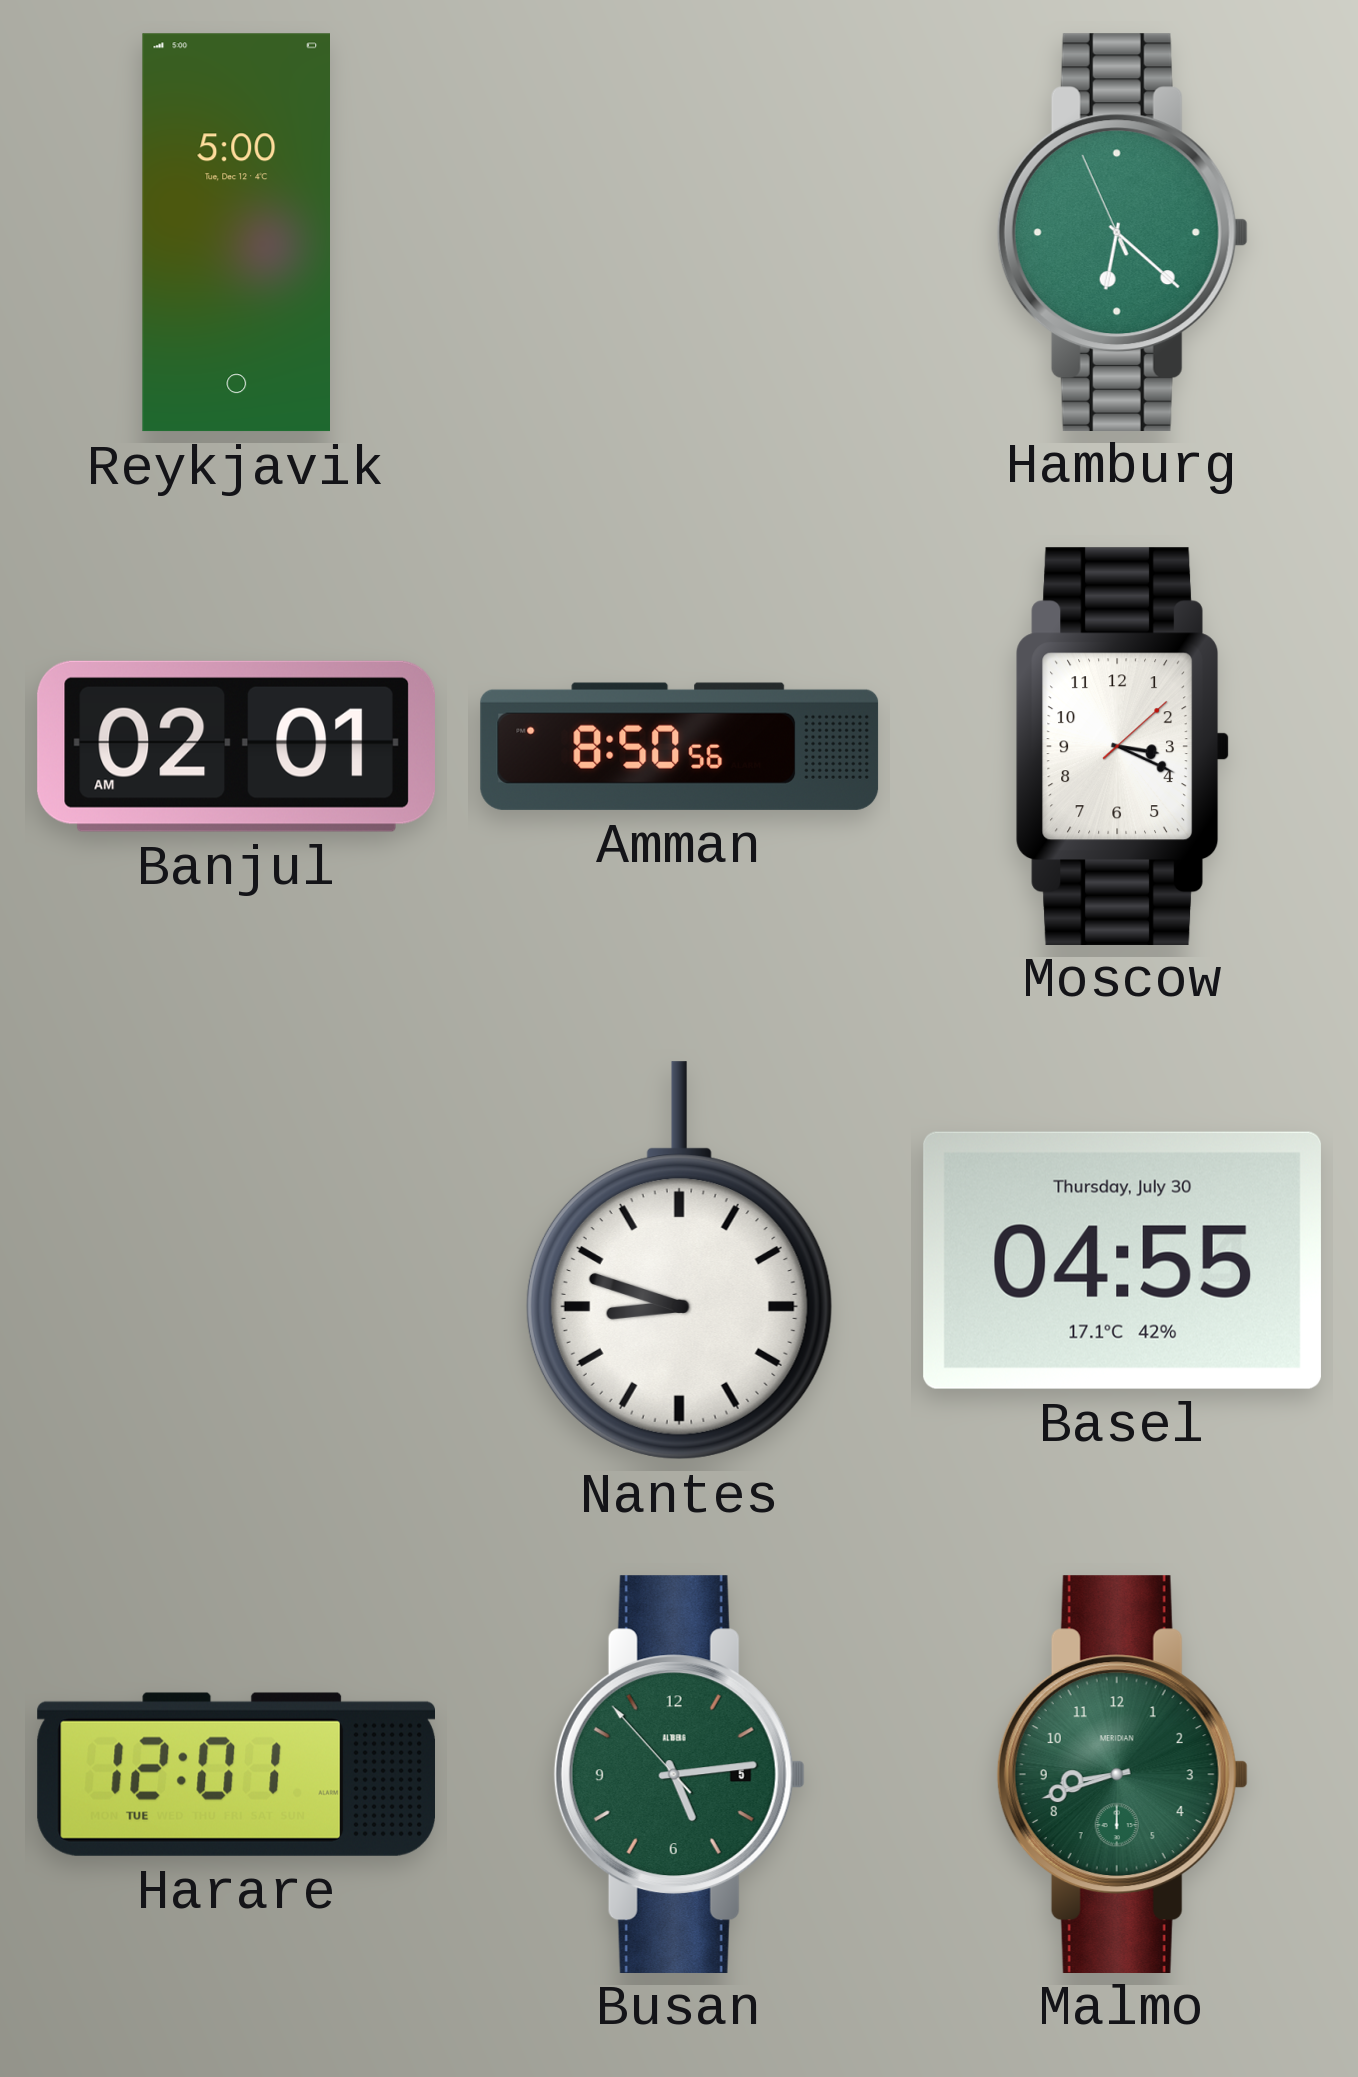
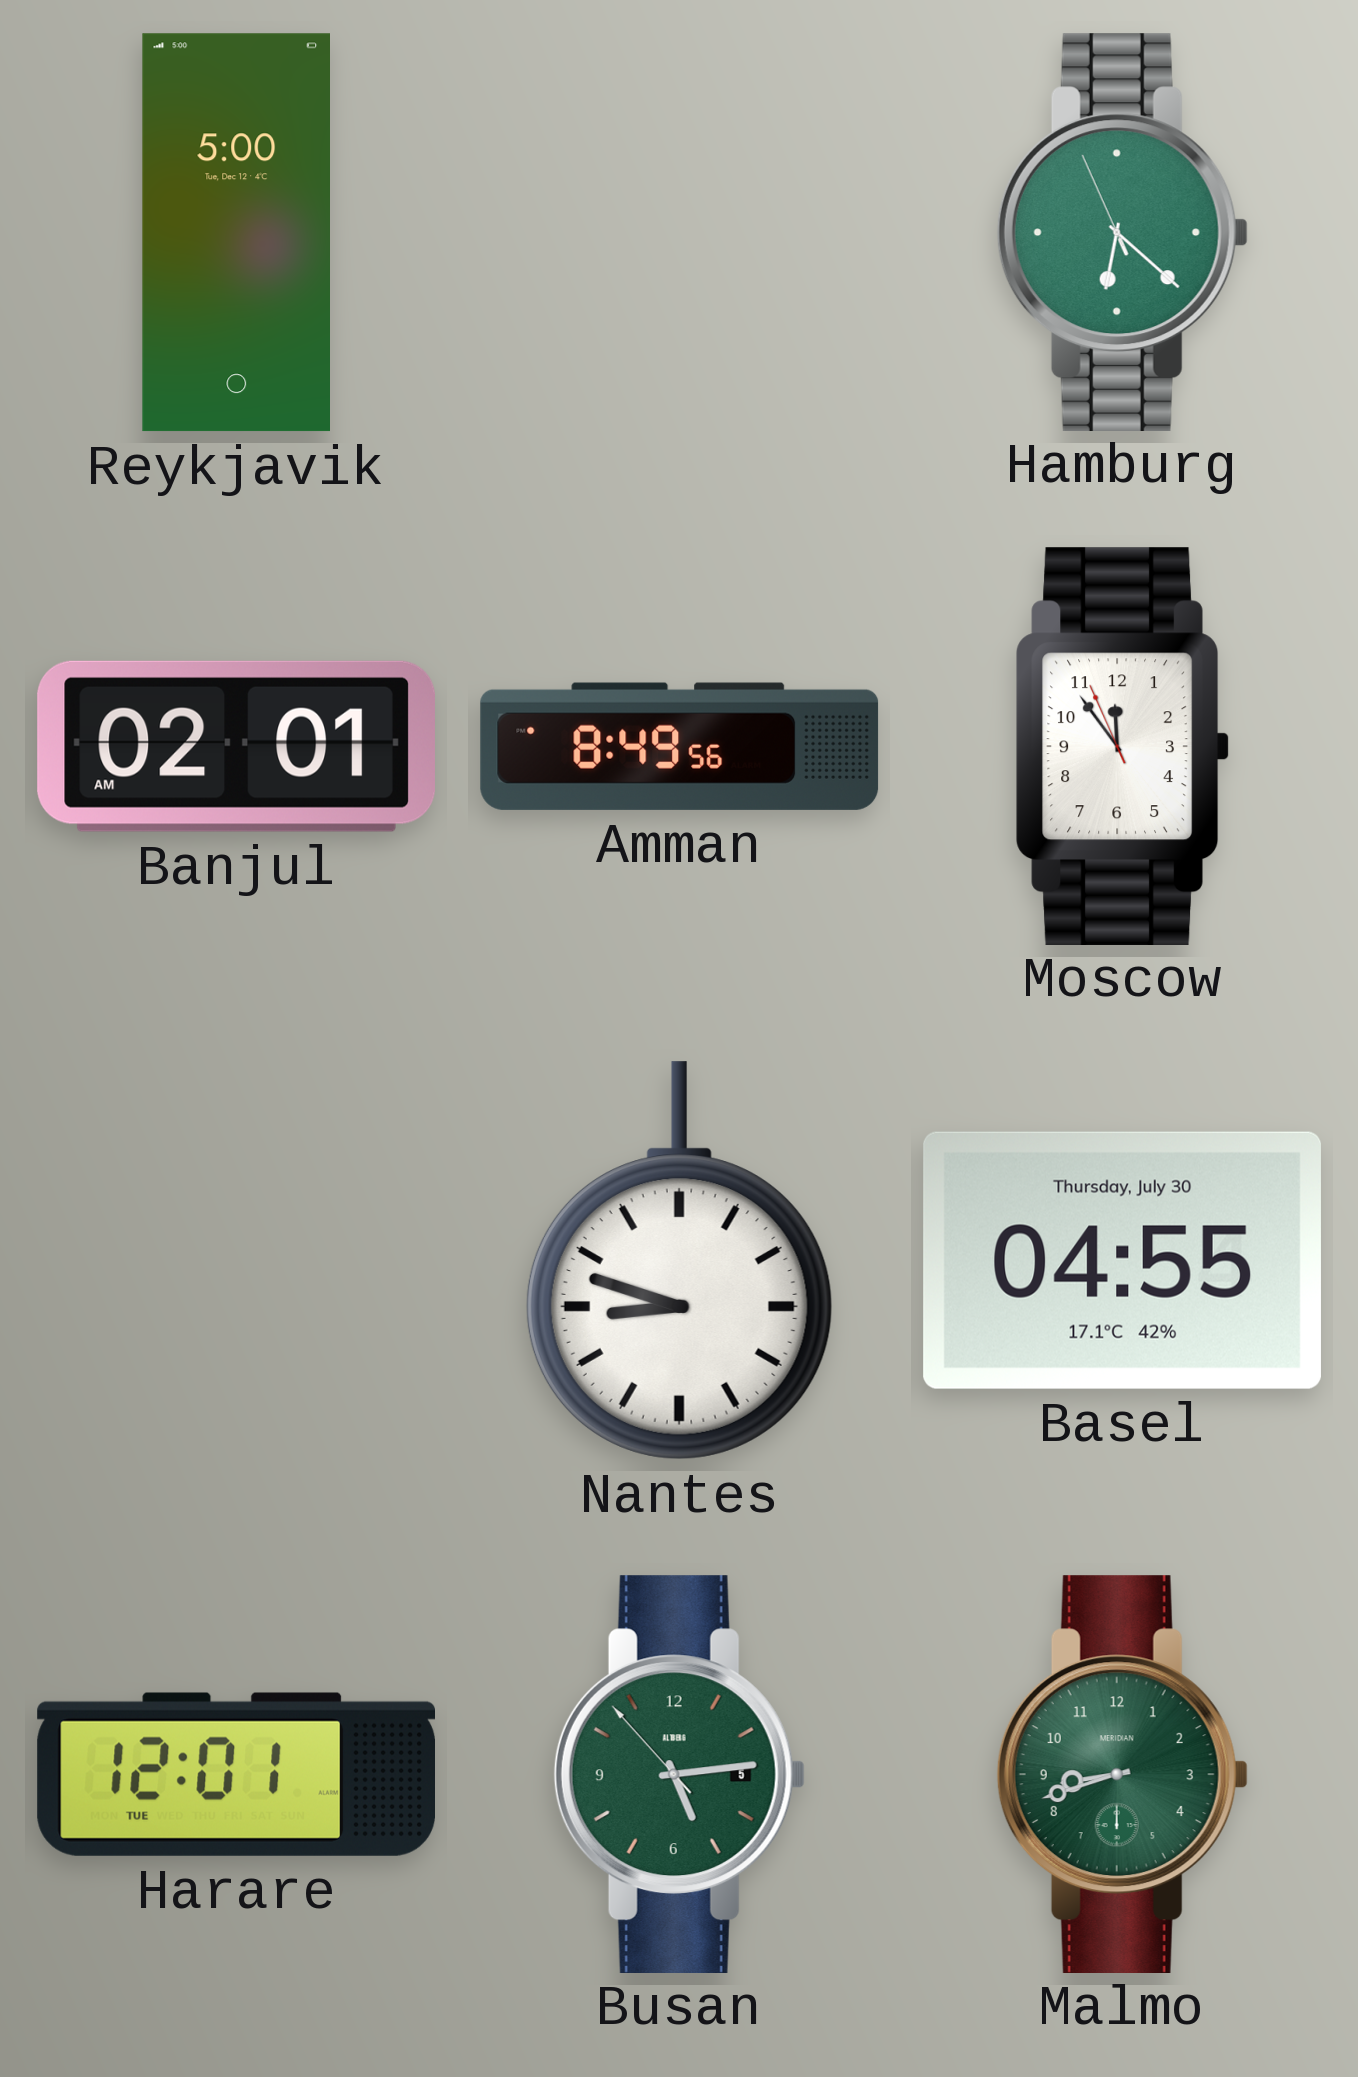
Amman: 8:50 -> 8:49
Moscow: 3:19 -> 11:53
